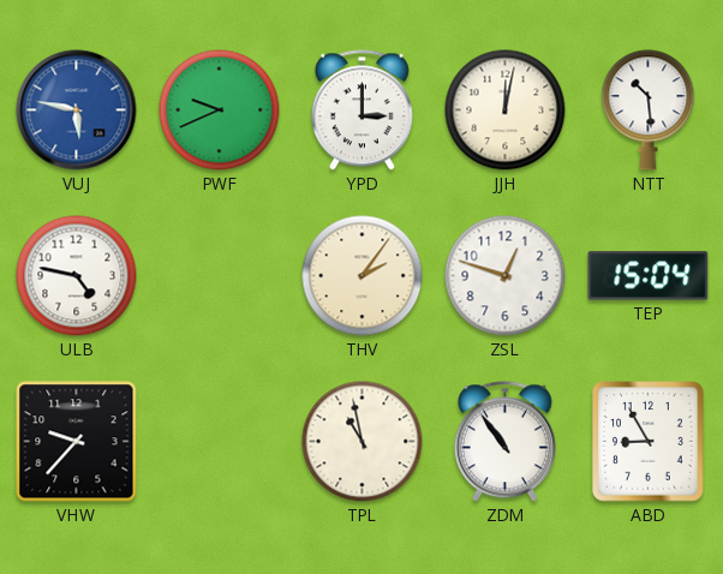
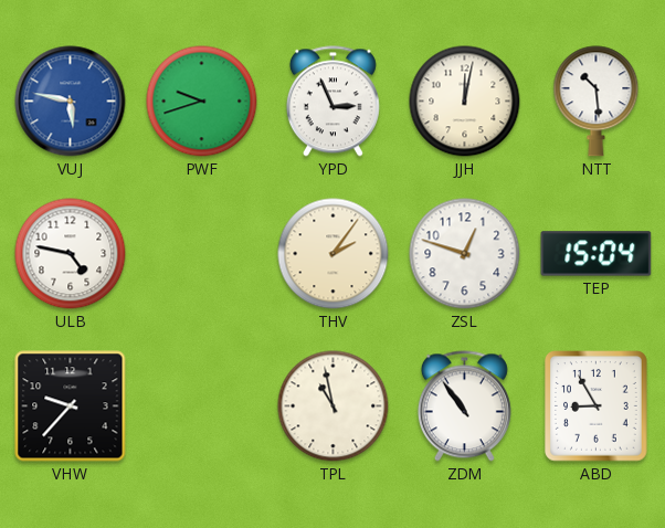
PWF: 9:41 -> 9:42
YPD: 3:00 -> 2:56
